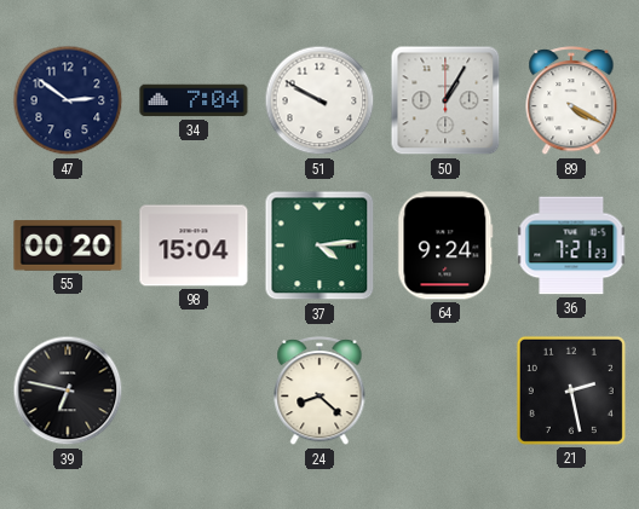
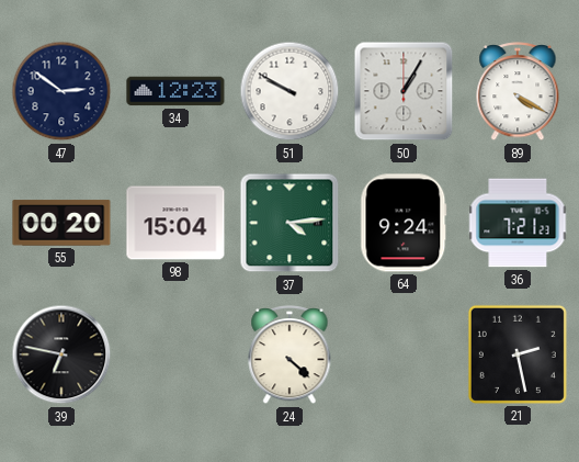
34: 7:04 -> 12:23
24: 8:22 -> 4:22
